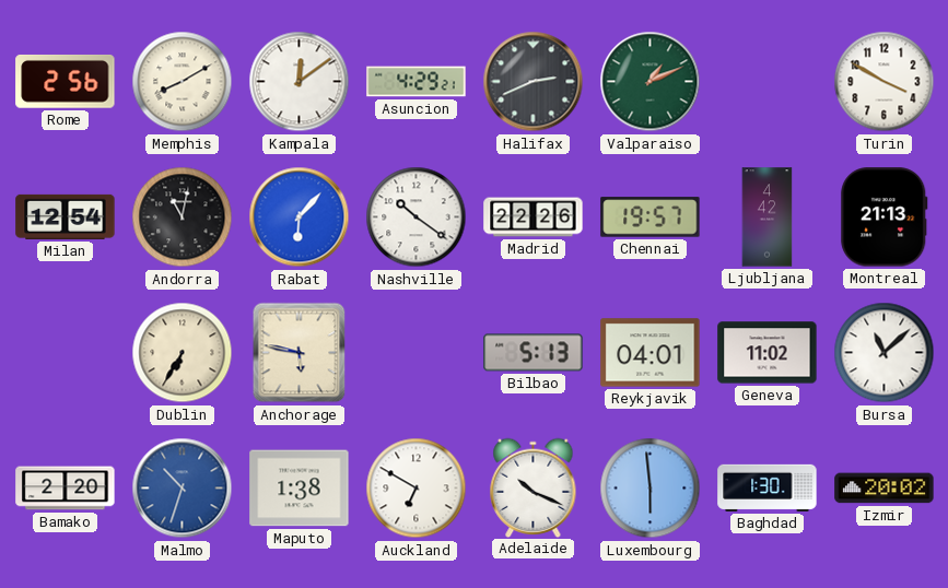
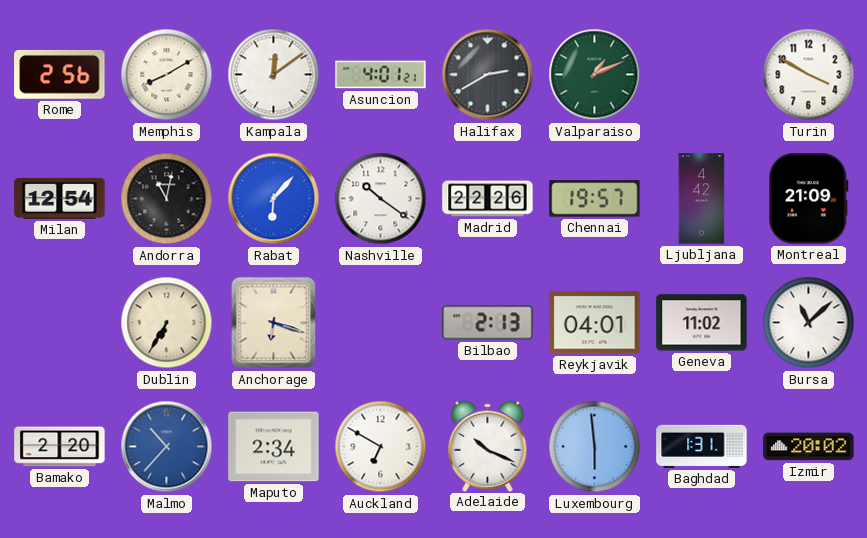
Asuncion: 4:29 -> 4:01
Halifax: 2:41 -> 2:40
Montreal: 21:13 -> 21:09
Anchorage: 5:47 -> 6:18
Bilbao: 5:13 -> 2:13
Malmo: 10:33 -> 10:37
Maputo: 1:38 -> 2:34
Baghdad: 1:30 -> 1:31
